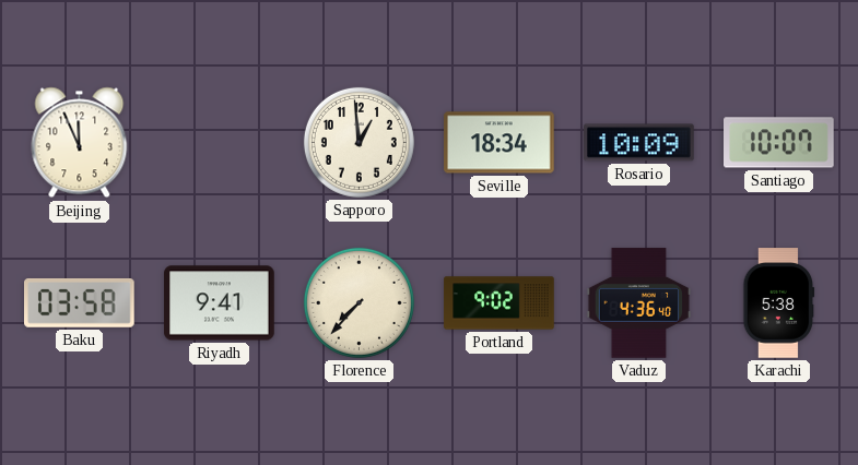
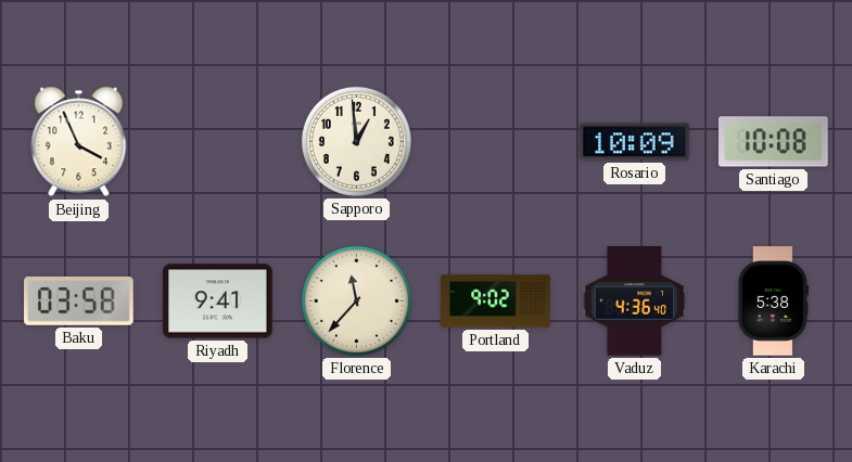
Beijing: 11:56 -> 3:56
Seville: 18:34 -> none
Santiago: 10:07 -> 10:08
Florence: 7:37 -> 11:37
